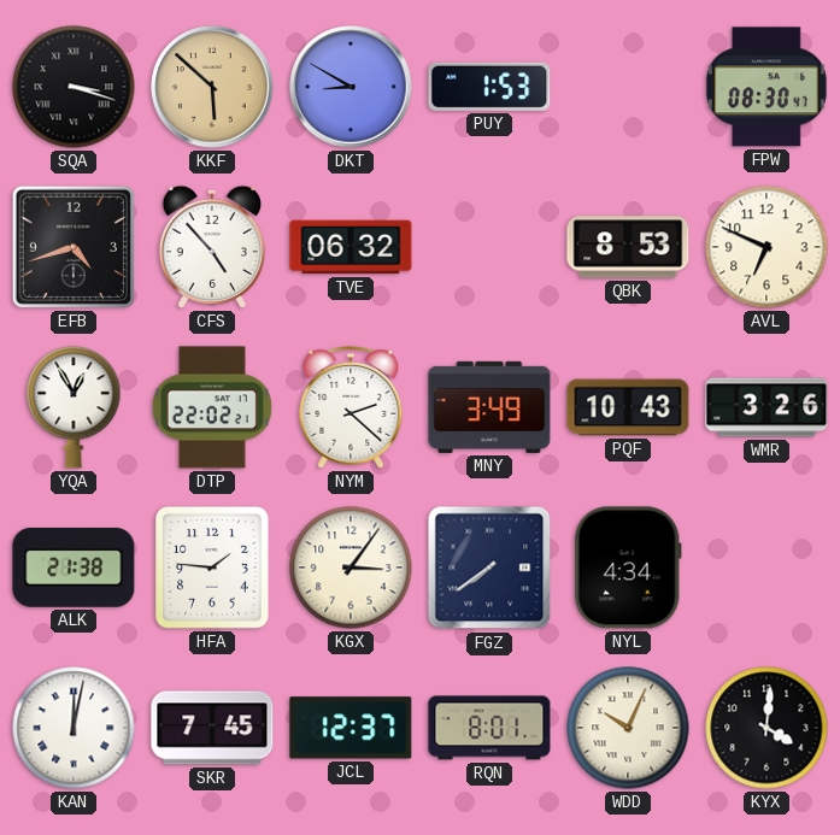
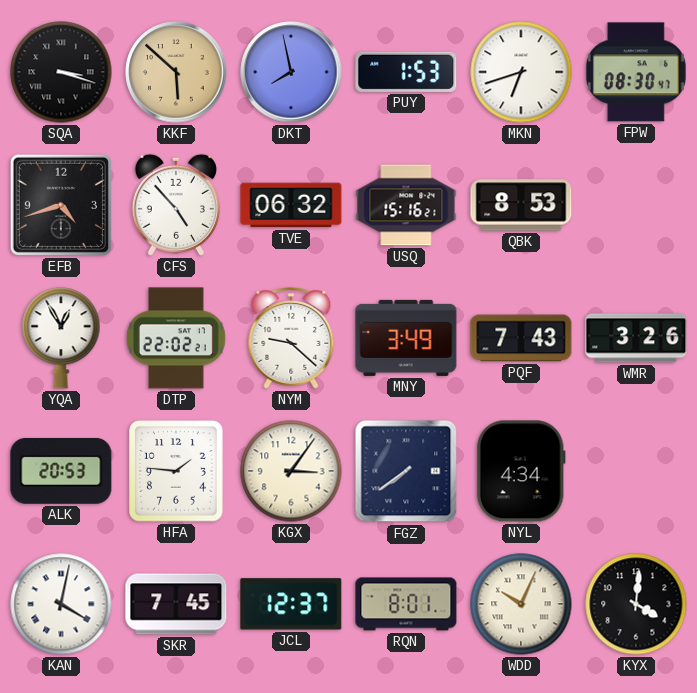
DKT: 8:50 -> 7:58
MKN: none -> 6:42
USQ: none -> 15:16
AVL: 6:49 -> none
NYM: 2:22 -> 9:22
PQF: 10:43 -> 7:43
ALK: 21:38 -> 20:53
KAN: 12:02 -> 4:02
